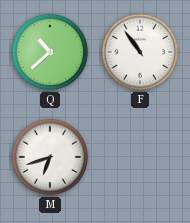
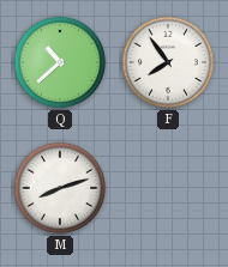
F: 10:54 -> 7:54
M: 6:42 -> 8:12
